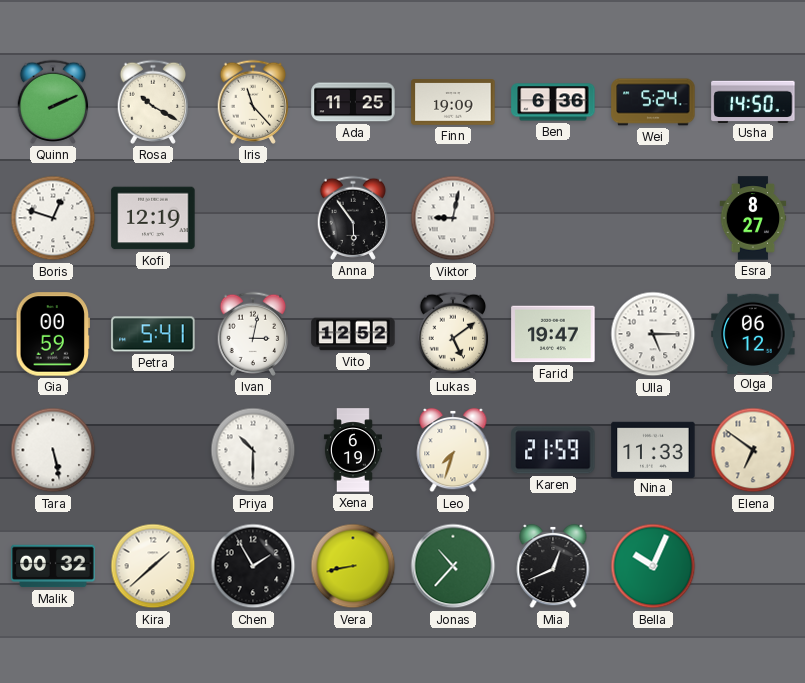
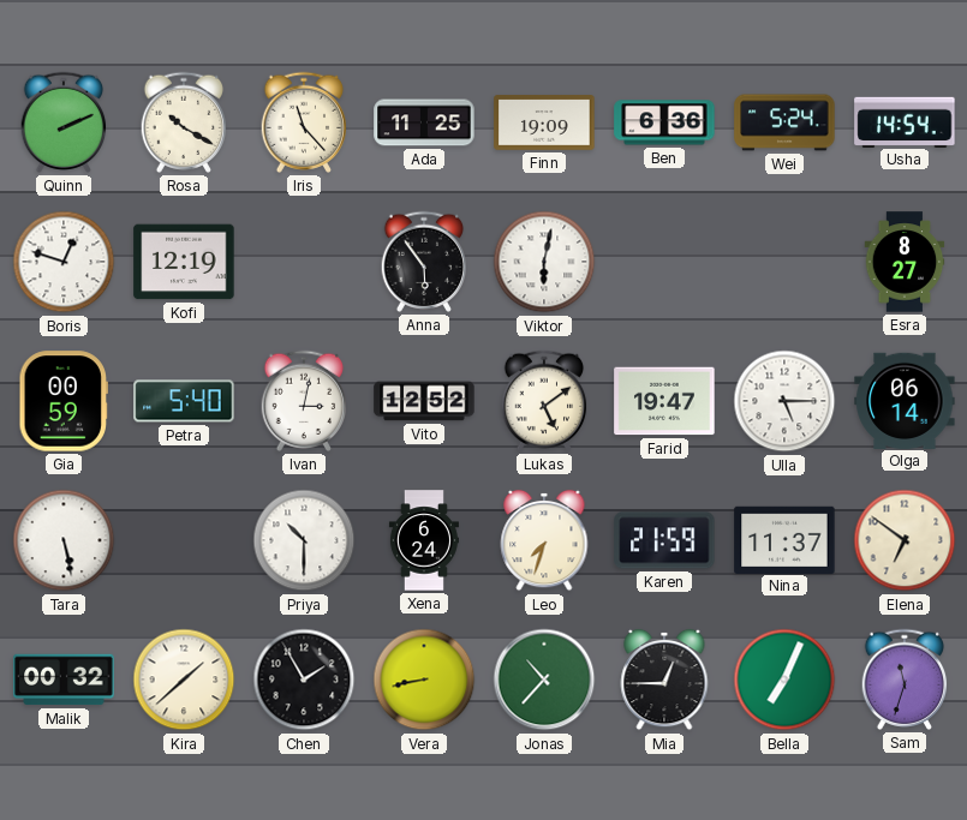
Usha: 14:50 -> 14:54
Viktor: 9:02 -> 6:02
Petra: 5:41 -> 5:40
Olga: 06:12 -> 06:14
Xena: 6:19 -> 6:24
Nina: 11:33 -> 11:37
Mia: 12:41 -> 12:45
Bella: 10:04 -> 7:04
Sam: none -> 11:33
